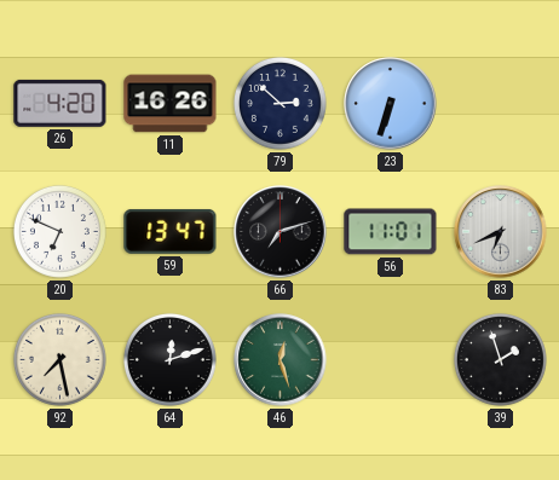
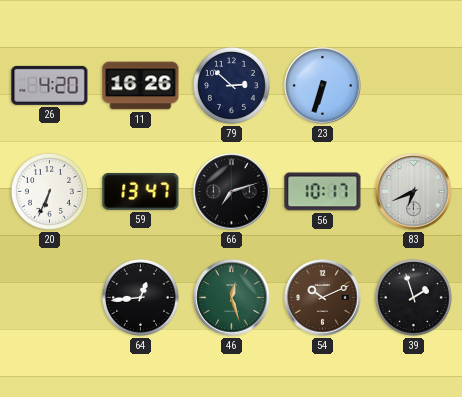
20: 6:49 -> 6:34
56: 11:01 -> 10:17
92: 7:28 -> none
64: 12:12 -> 12:44
54: none -> 10:11
